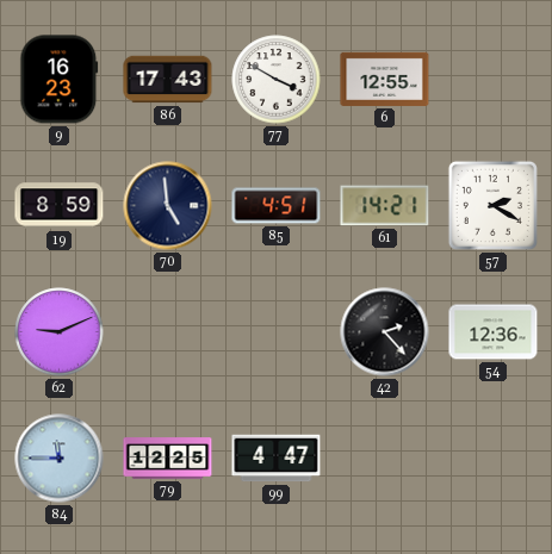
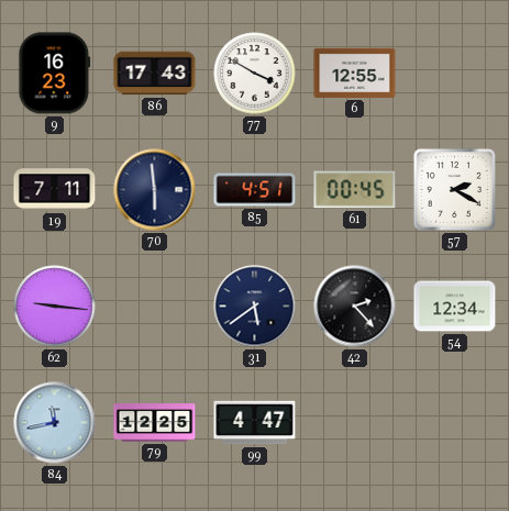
19: 8:59 -> 7:11
70: 4:59 -> 5:59
61: 14:21 -> 00:45
62: 9:11 -> 9:16
31: none -> 5:39
54: 12:36 -> 12:34
84: 11:45 -> 11:43
